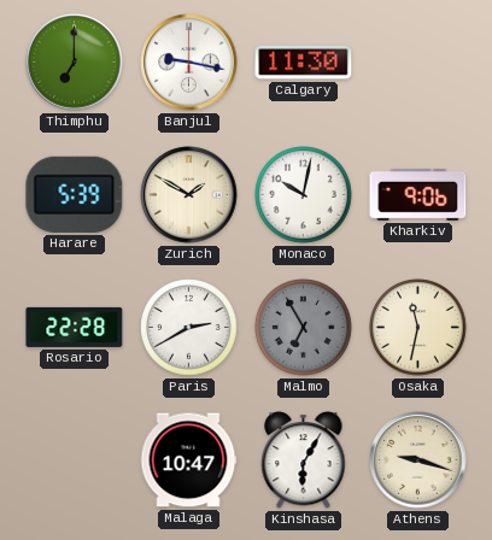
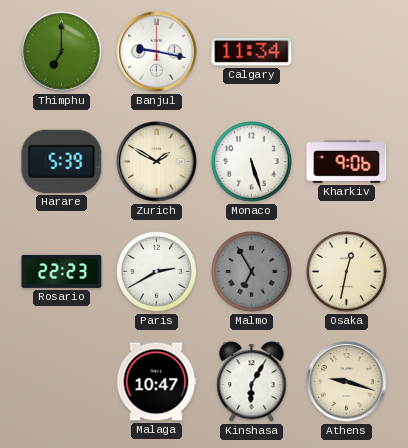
Calgary: 11:30 -> 11:34
Monaco: 10:02 -> 5:27
Rosario: 22:28 -> 22:23
Osaka: 11:32 -> 12:32
